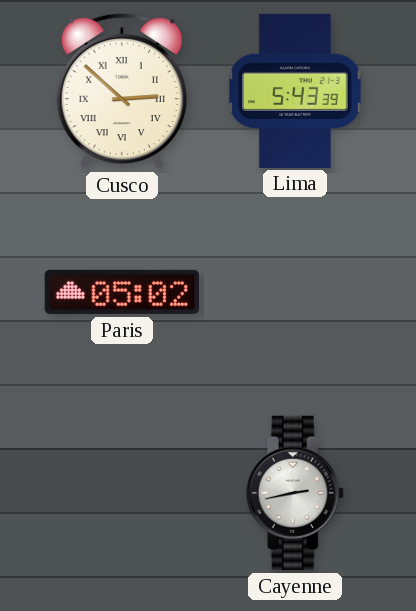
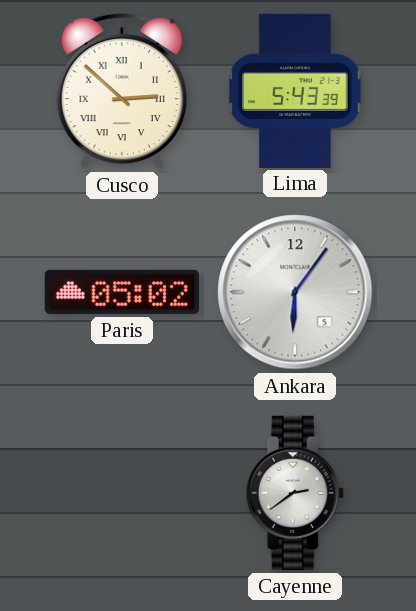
Ankara: none -> 6:06
Cayenne: 2:43 -> 2:39
